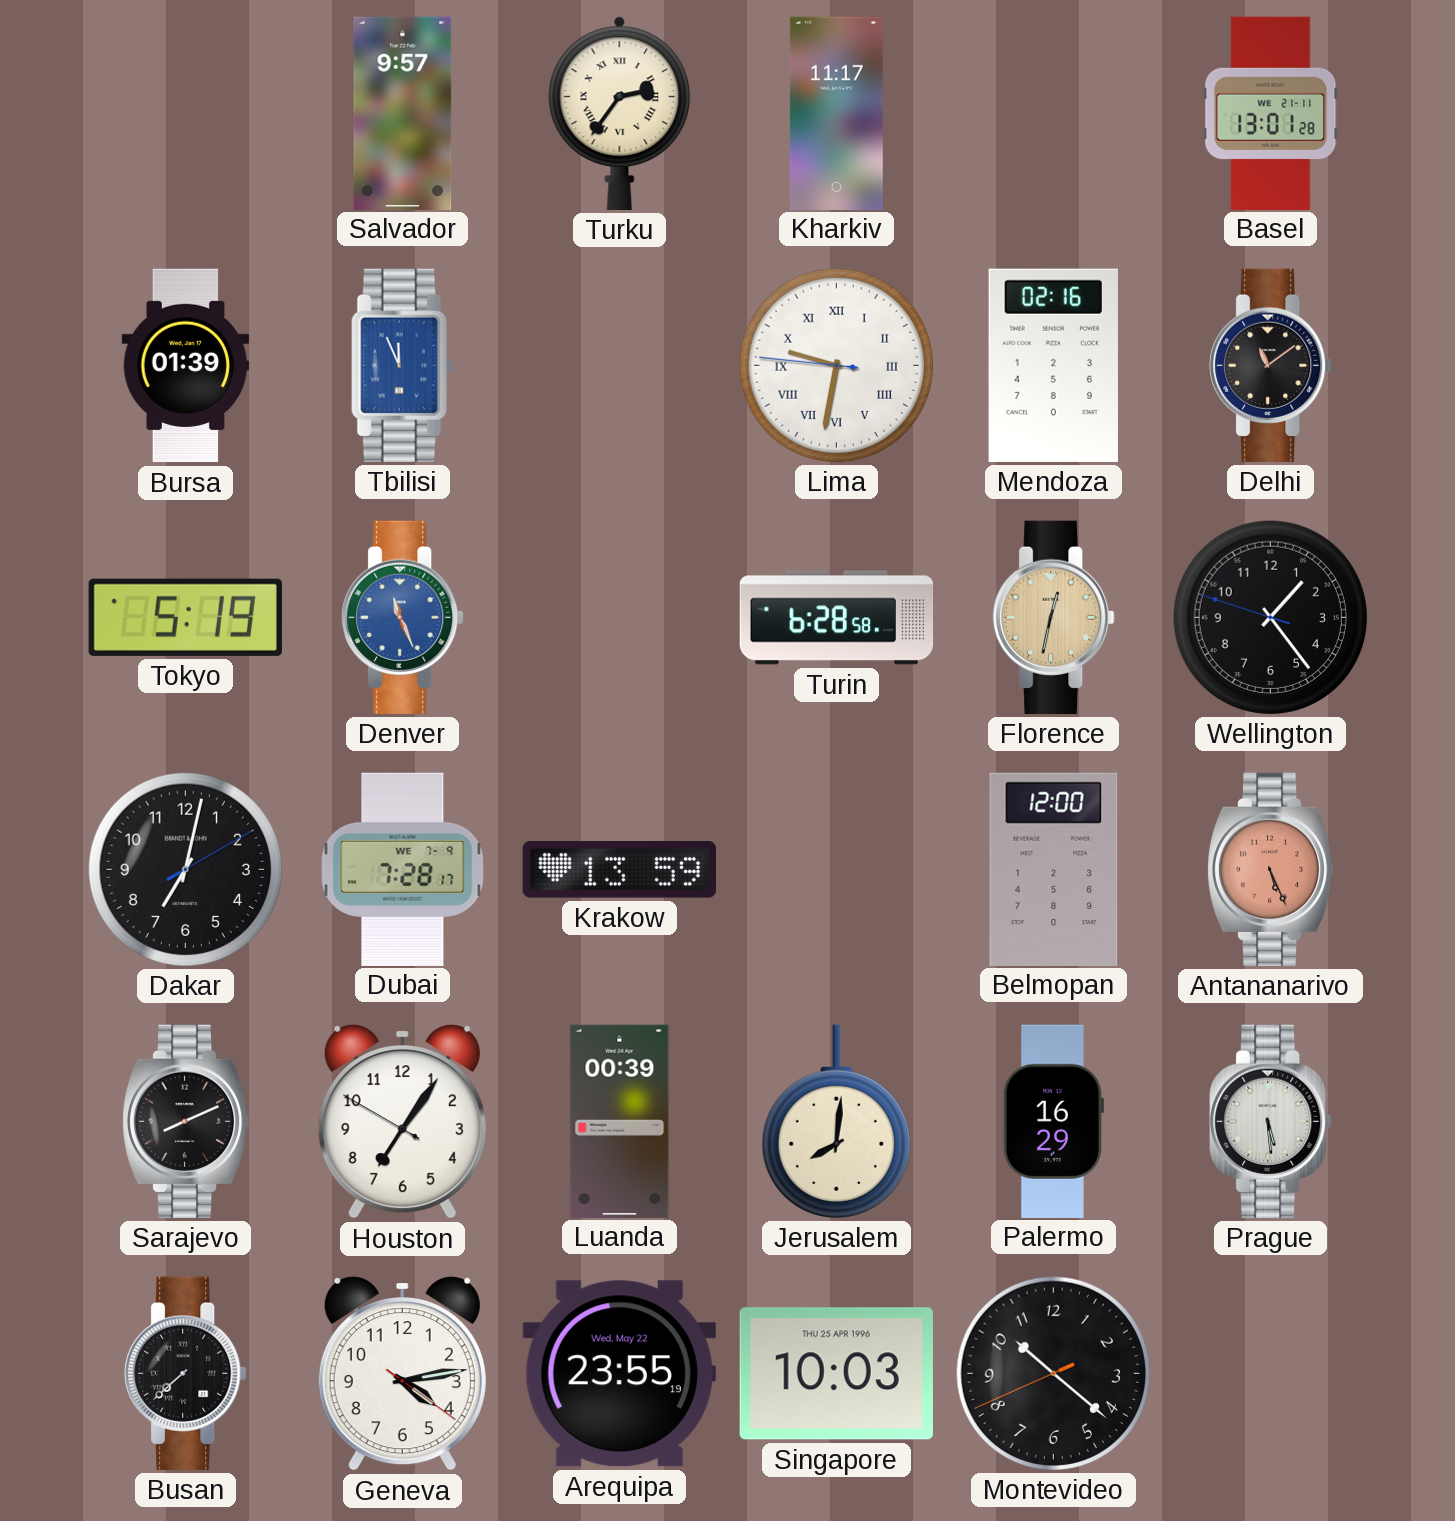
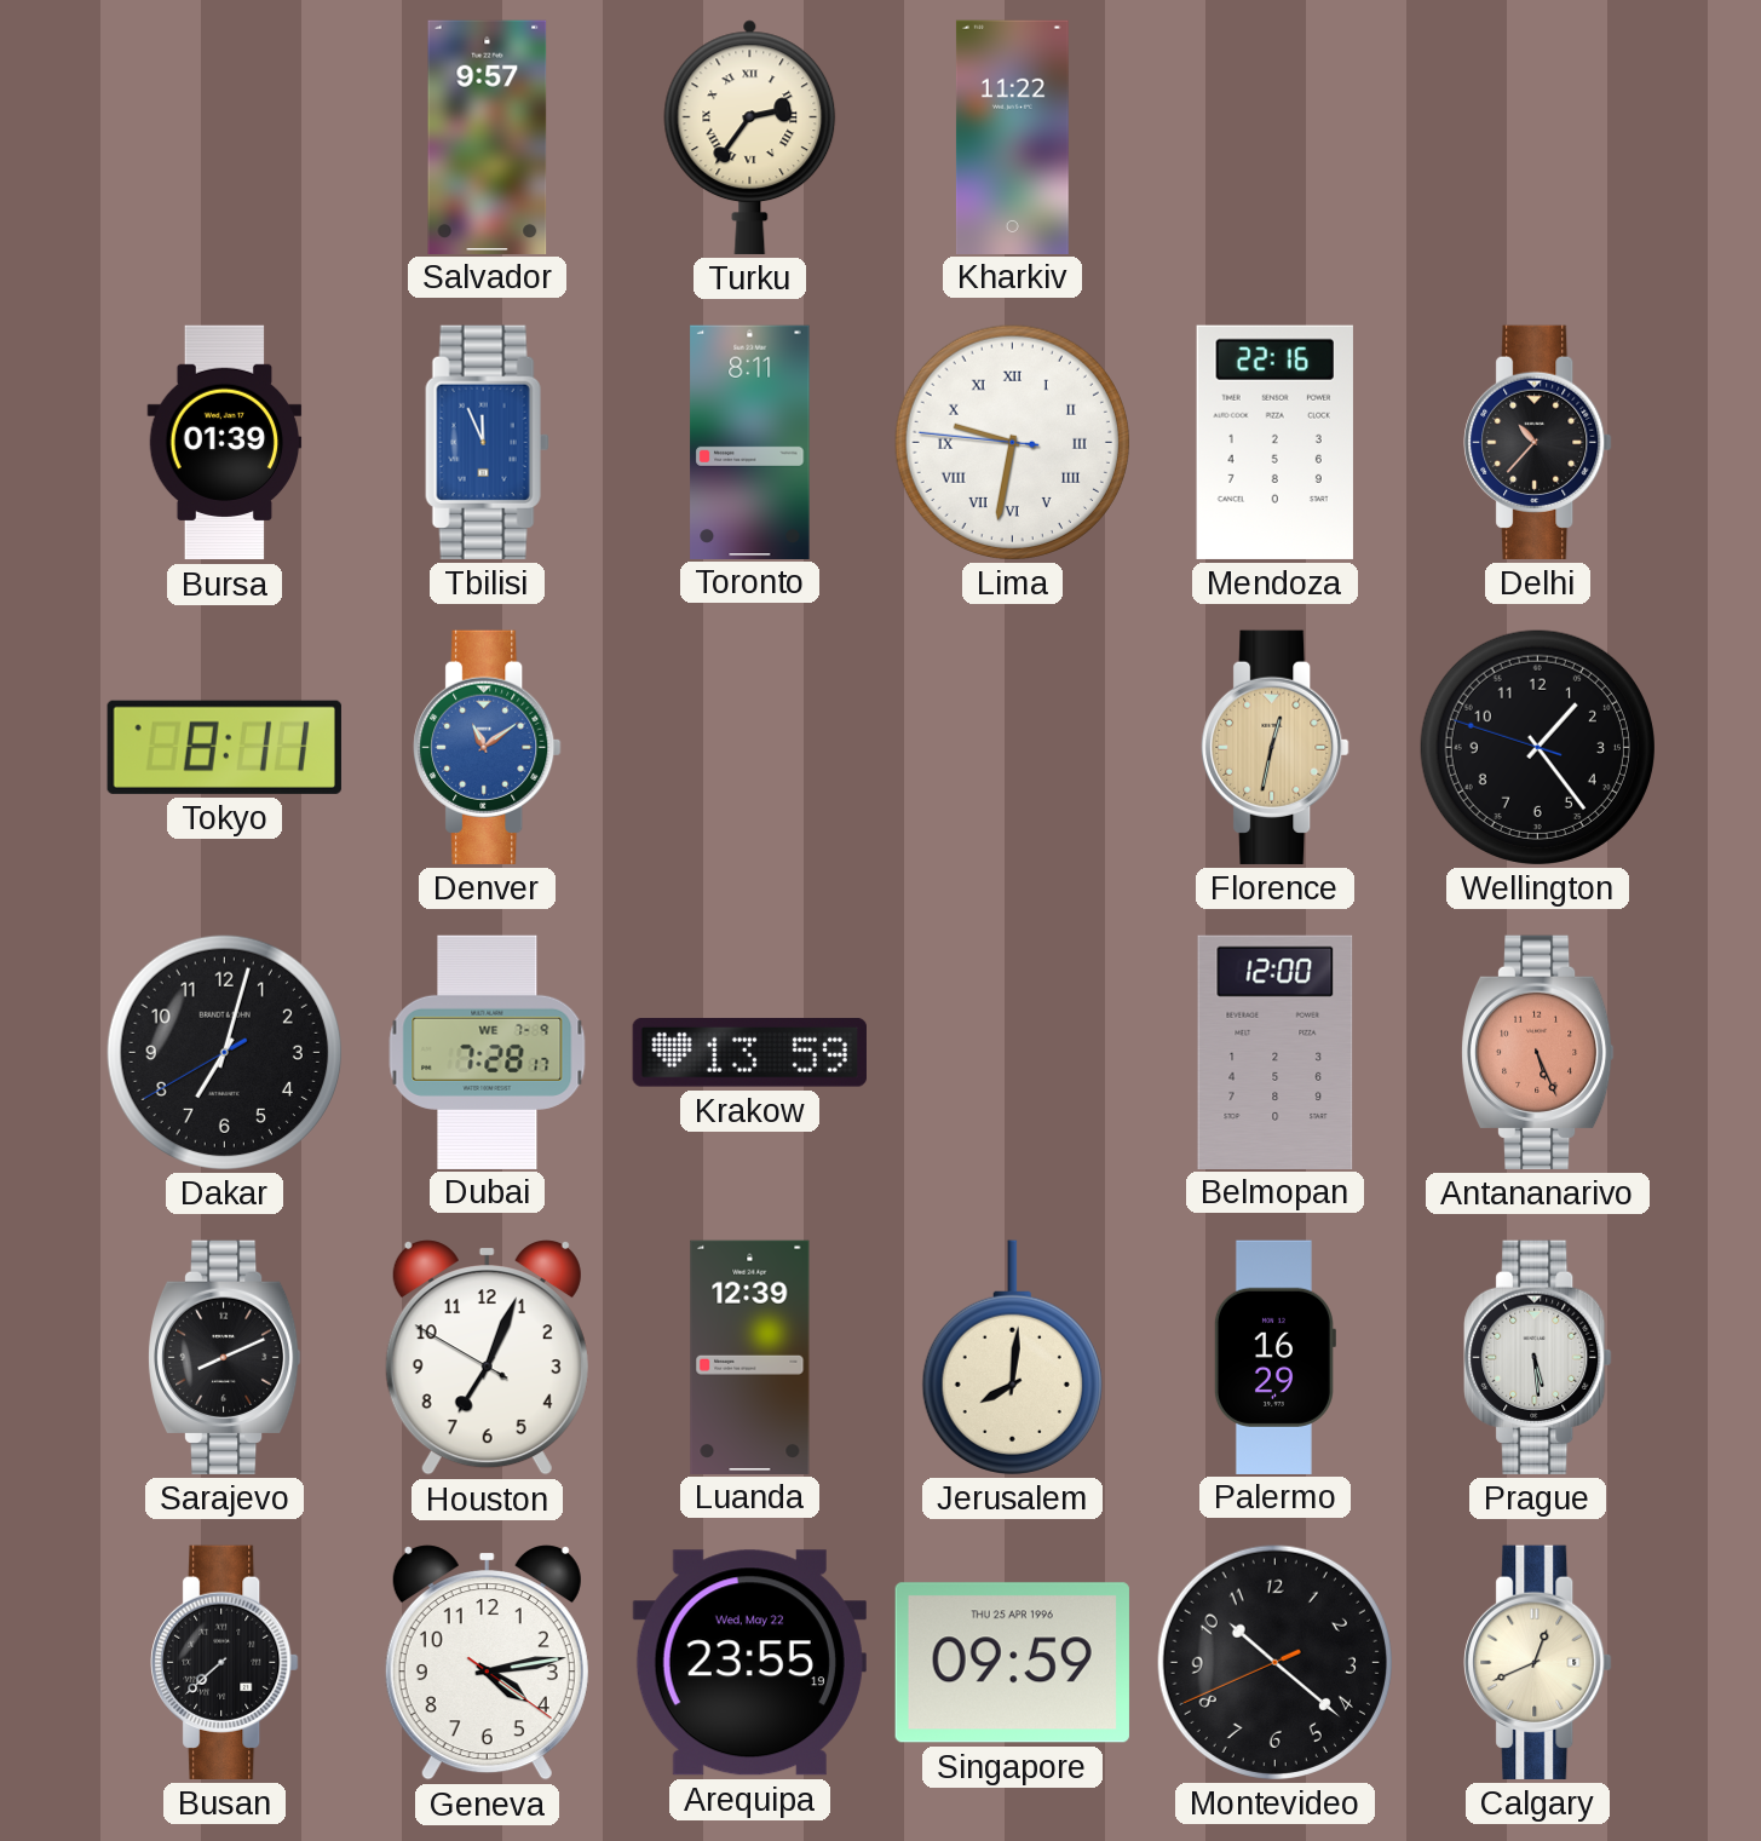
Kharkiv: 11:17 -> 11:22
Basel: 13:01 -> none
Toronto: none -> 8:11
Mendoza: 02:16 -> 22:16
Delhi: 11:09 -> 10:37
Tokyo: 5:19 -> 8:11
Denver: 11:26 -> 11:09
Turin: 6:28 -> none
Dakar: 7:02:10 -> 7:02:40
Houston: 7:05 -> 7:03
Luanda: 00:39 -> 12:39
Singapore: 10:03 -> 09:59
Calgary: none -> 12:41
